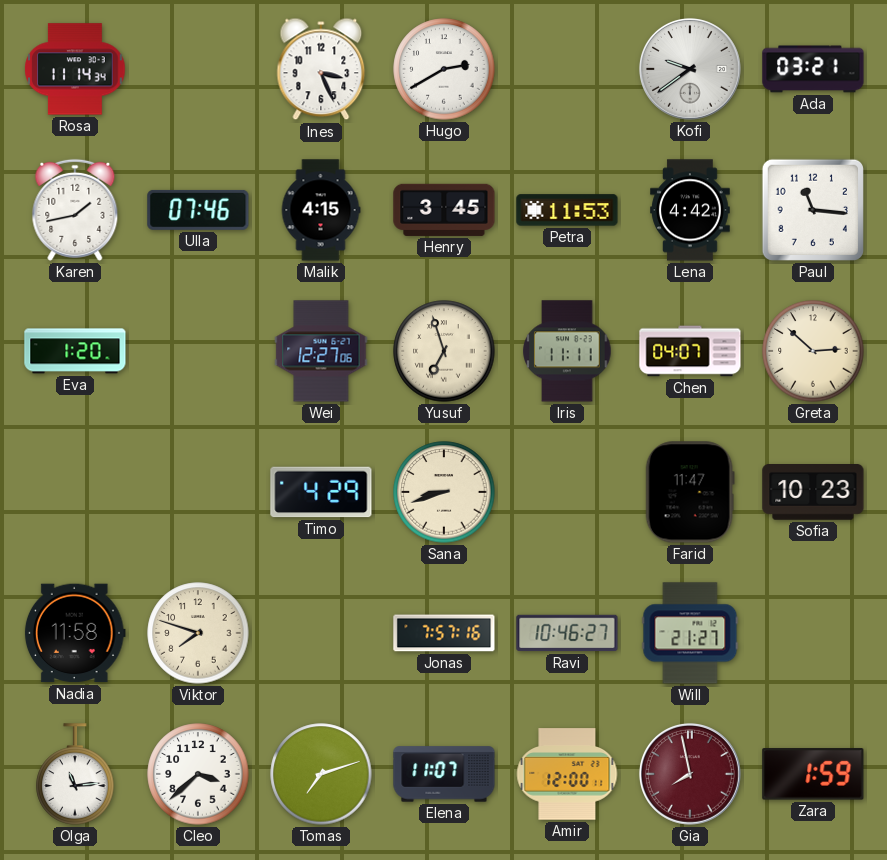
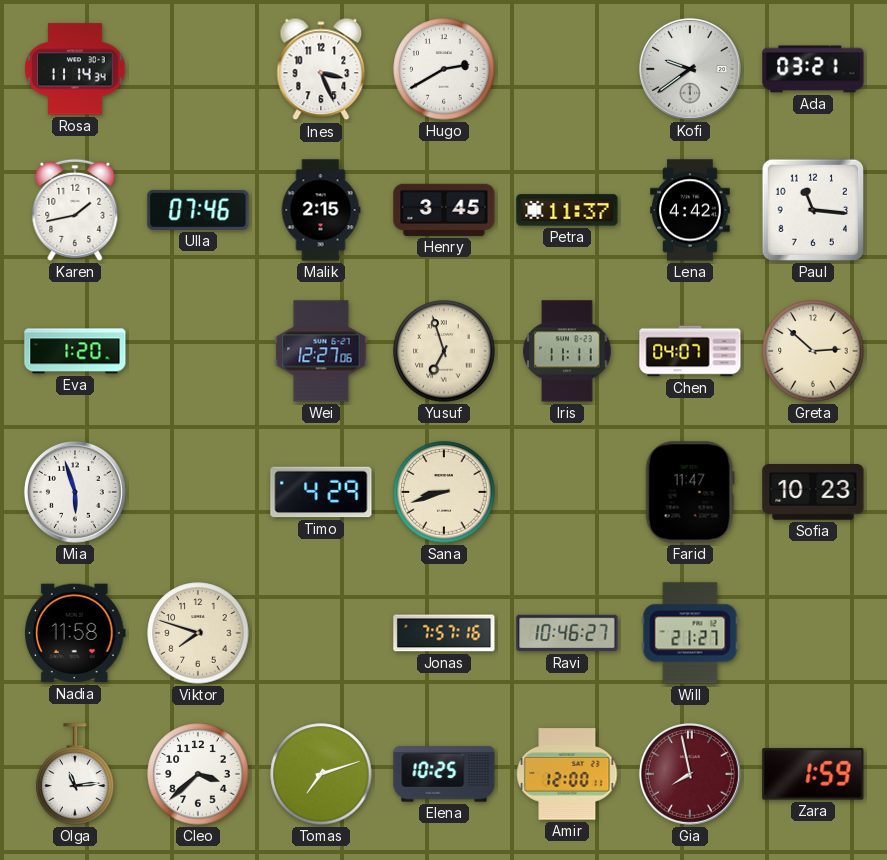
Malik: 4:15 -> 2:15
Petra: 11:53 -> 11:37
Mia: none -> 5:57
Elena: 11:07 -> 10:25
